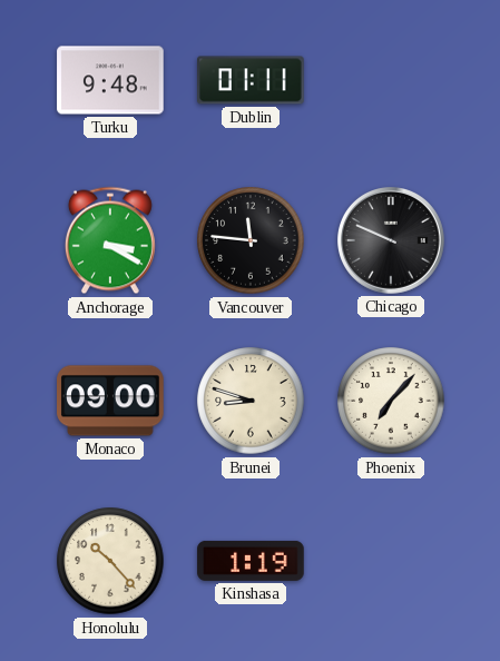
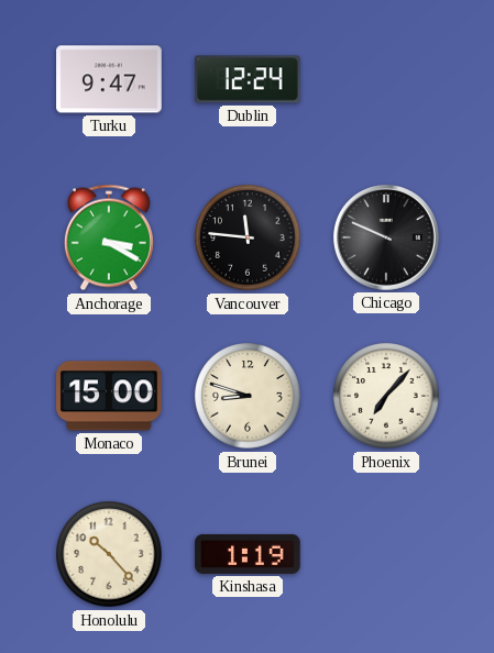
Turku: 9:48 -> 9:47
Dublin: 01:11 -> 12:24
Monaco: 09:00 -> 15:00
